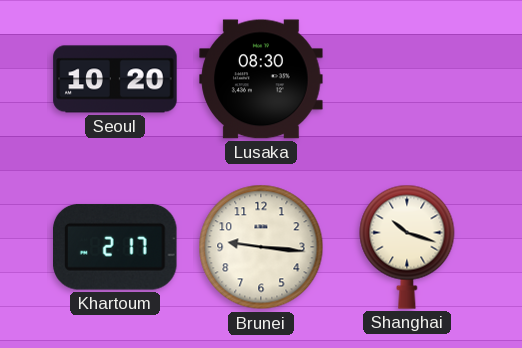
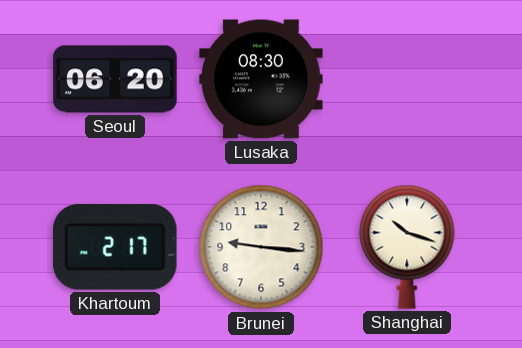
Seoul: 10:20 -> 06:20
